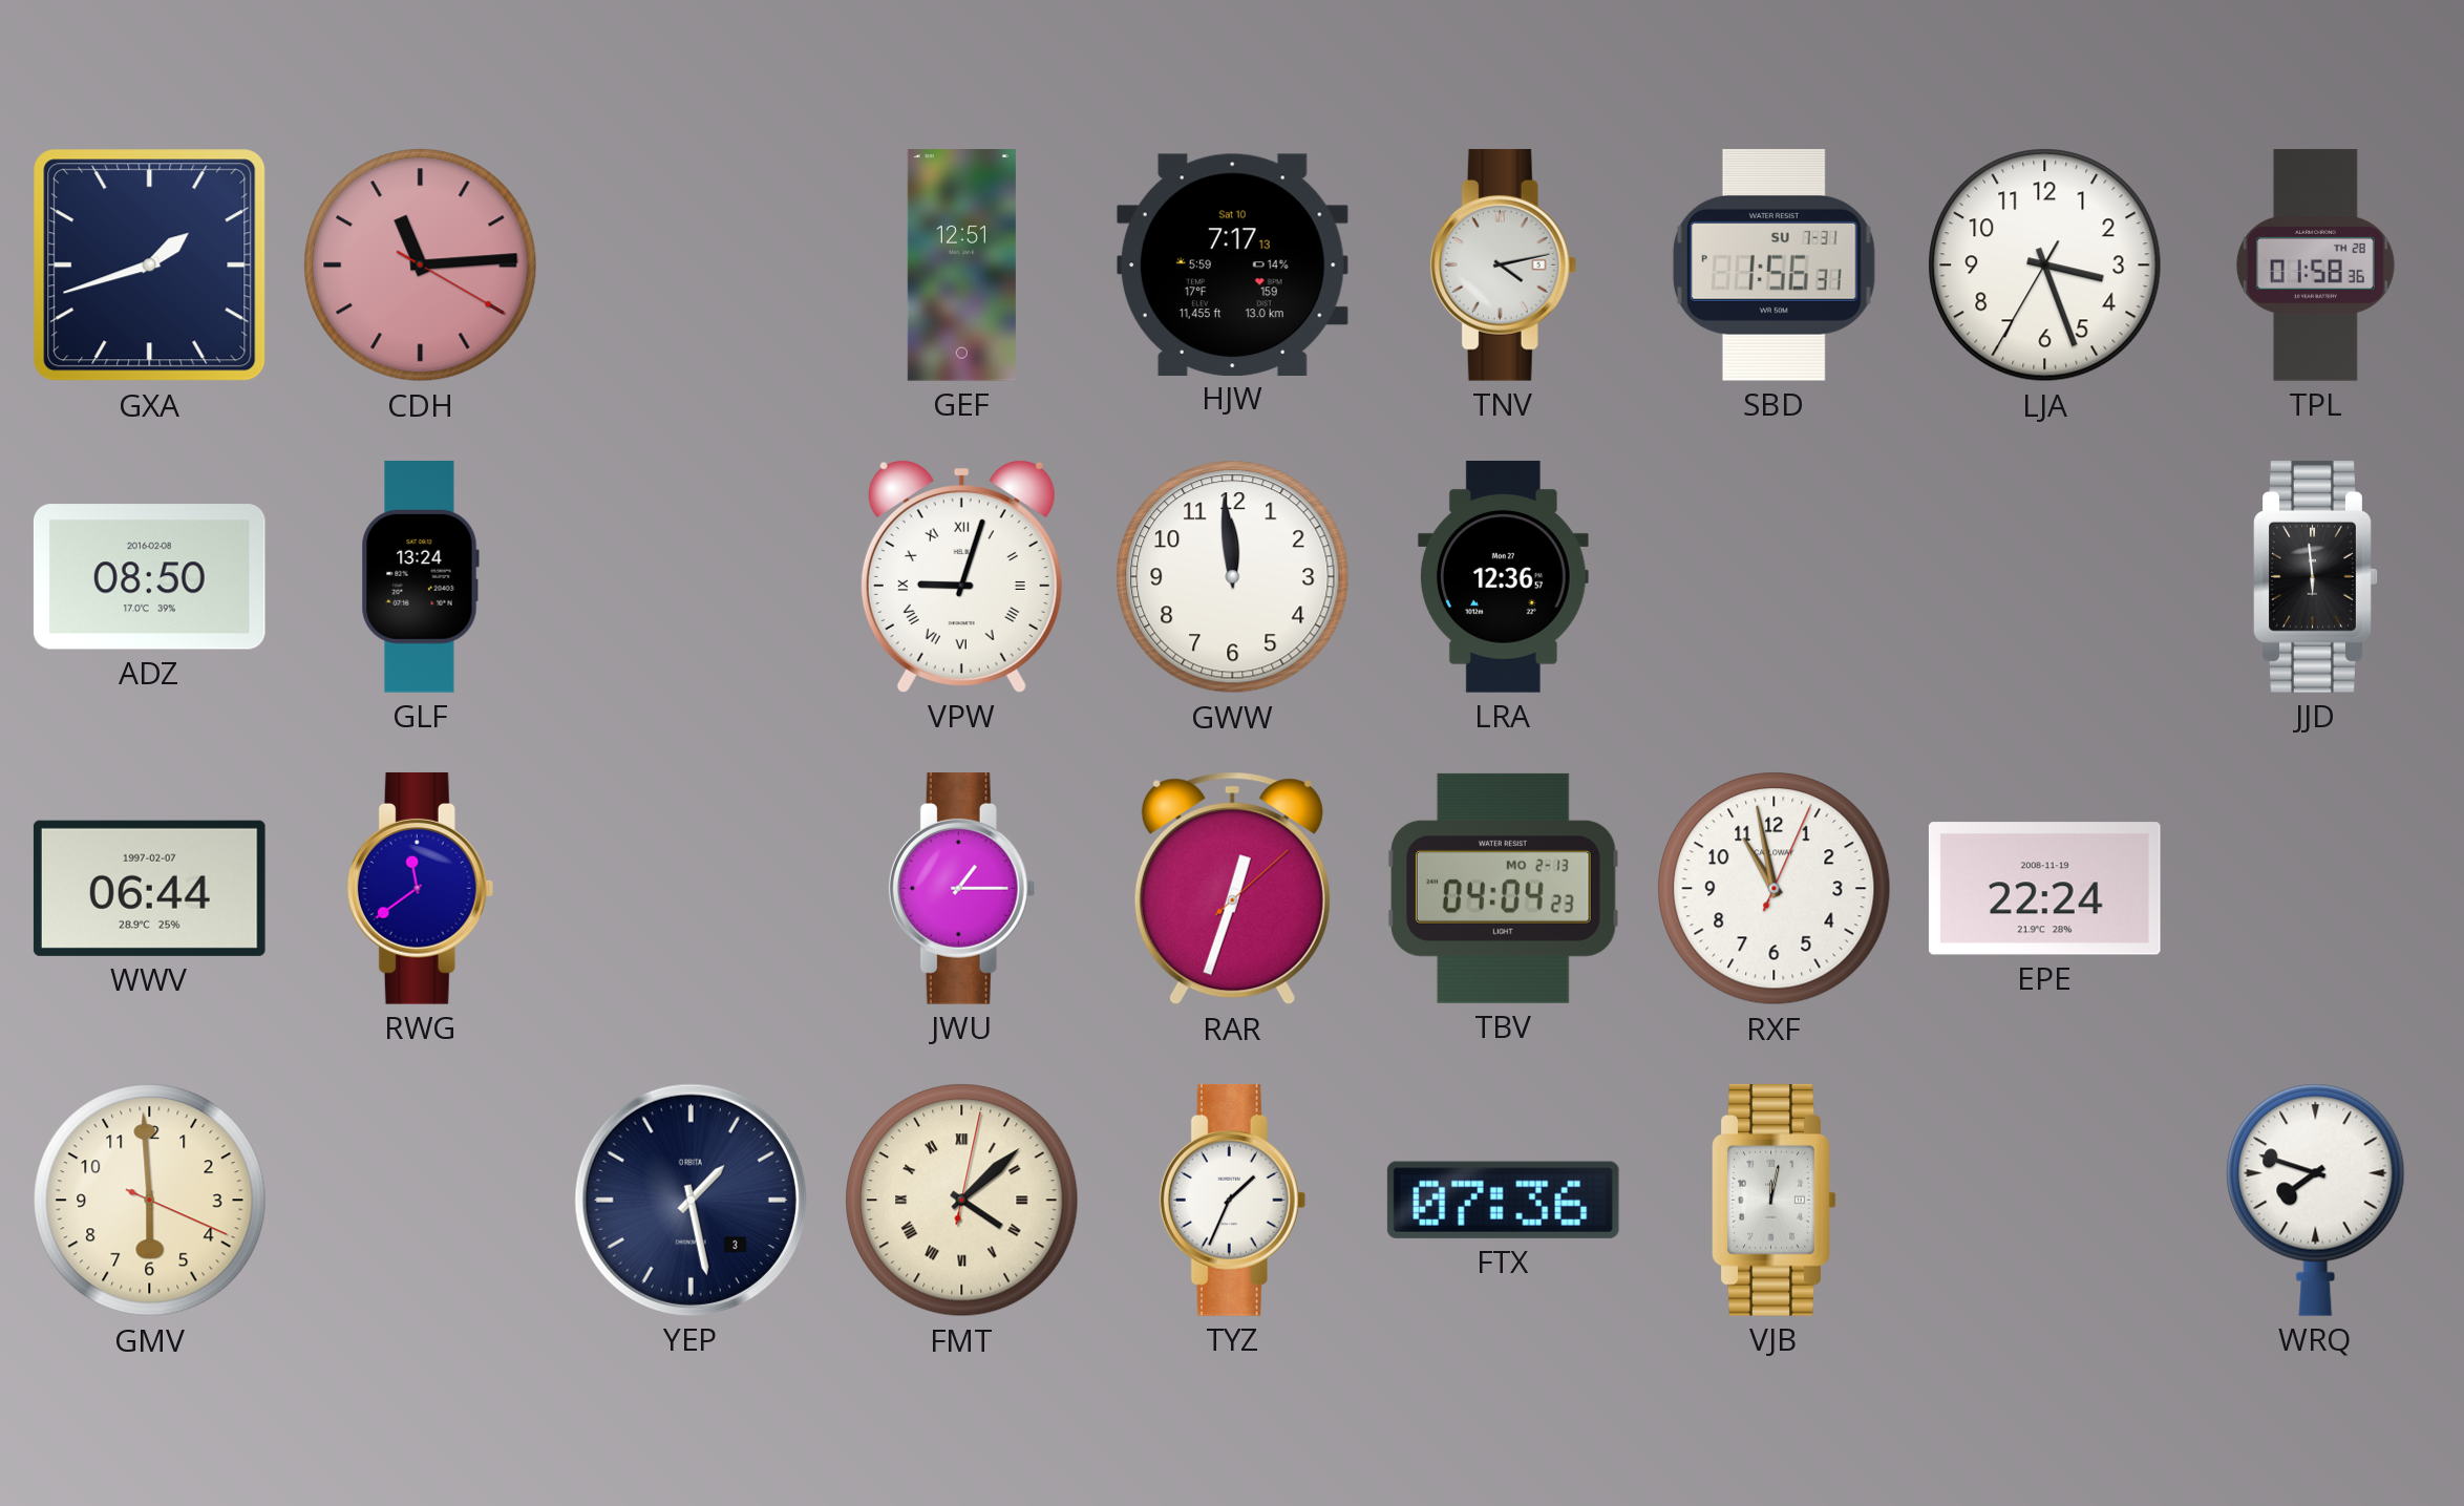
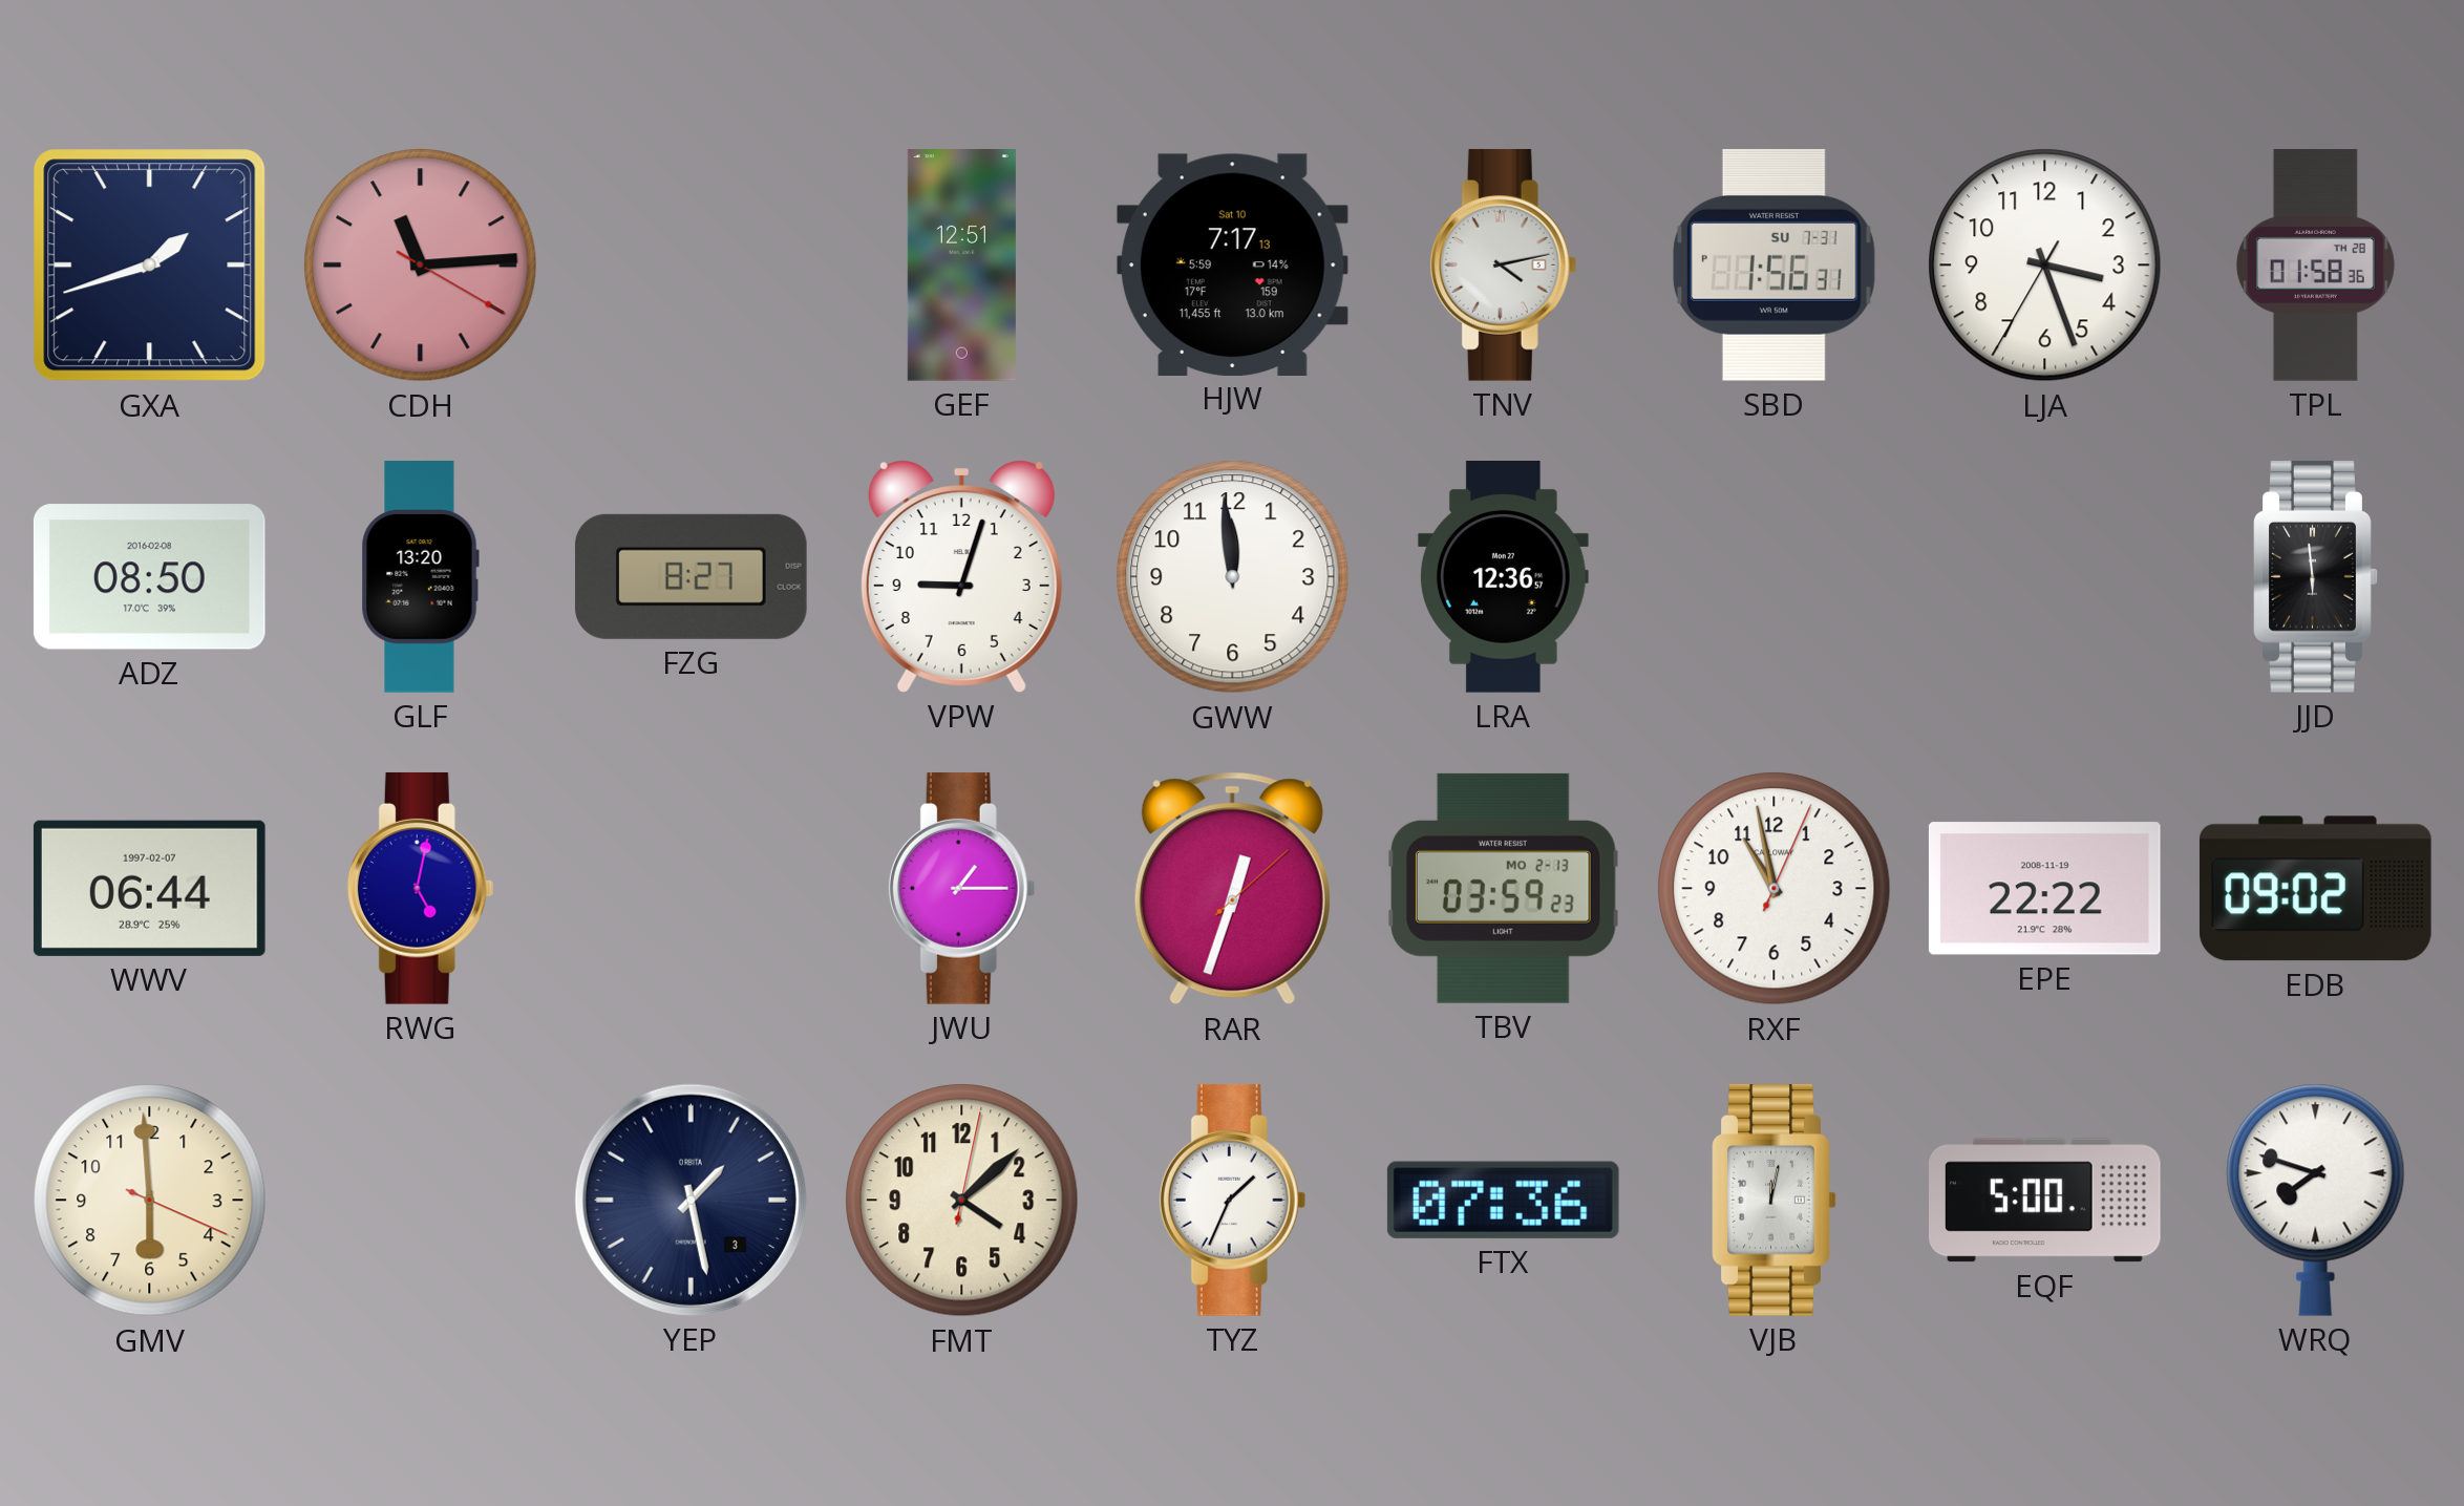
GLF: 13:24 -> 13:20
FZG: none -> 8:27
VPW numerals: Roman -> Arabic
RWG: 11:39 -> 5:02
TBV: 04:04 -> 03:59
EPE: 22:24 -> 22:22
EDB: none -> 09:02
FMT numerals: Roman -> Arabic
EQF: none -> 5:00
